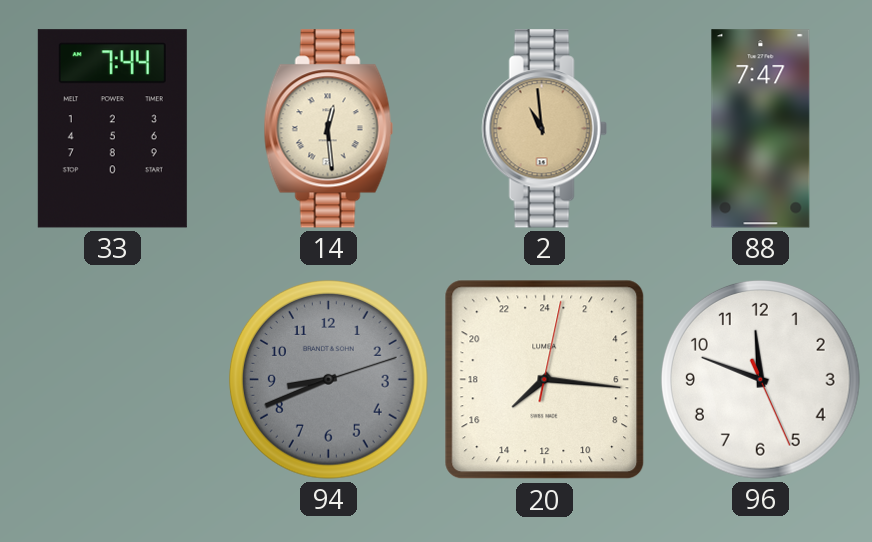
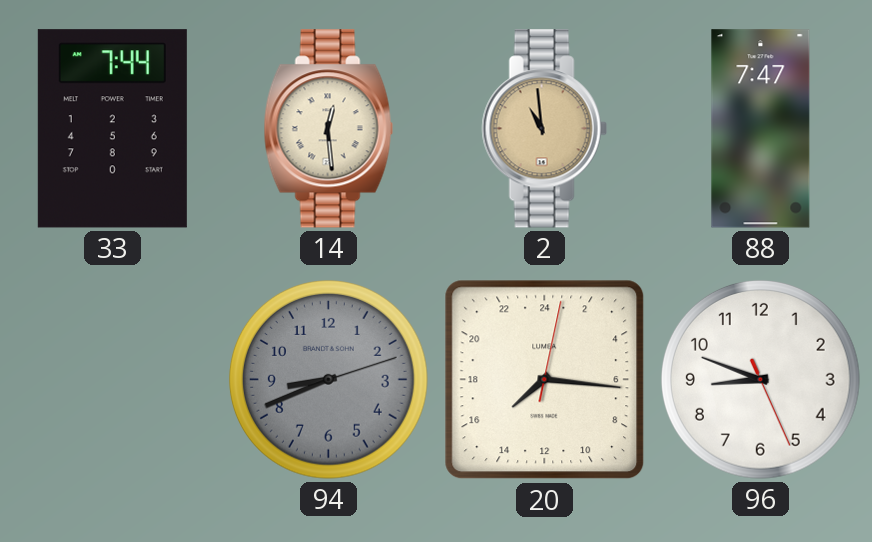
96: 11:48 -> 8:48
